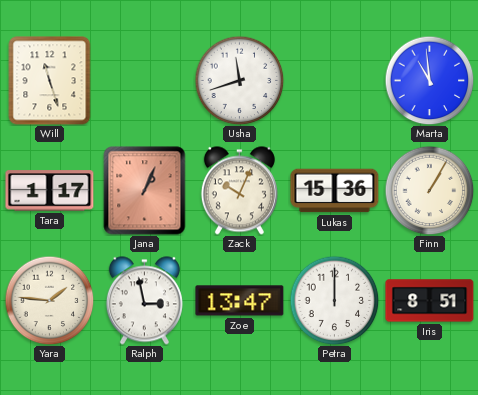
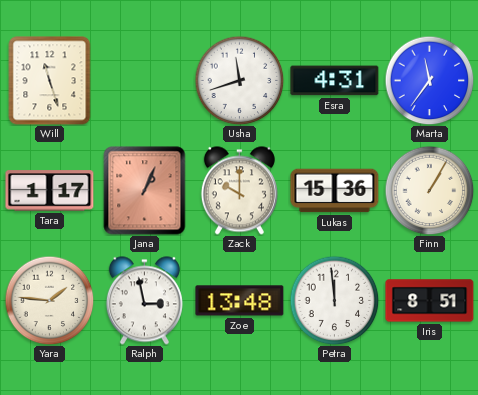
Esra: none -> 4:31
Marta: 10:59 -> 11:36
Zack: 10:04 -> 10:00
Zoe: 13:47 -> 13:48
Petra: 12:00 -> 11:59
